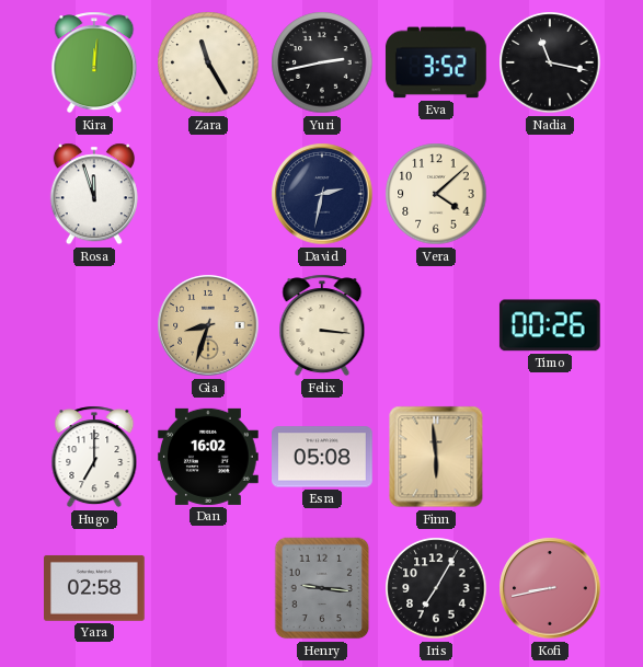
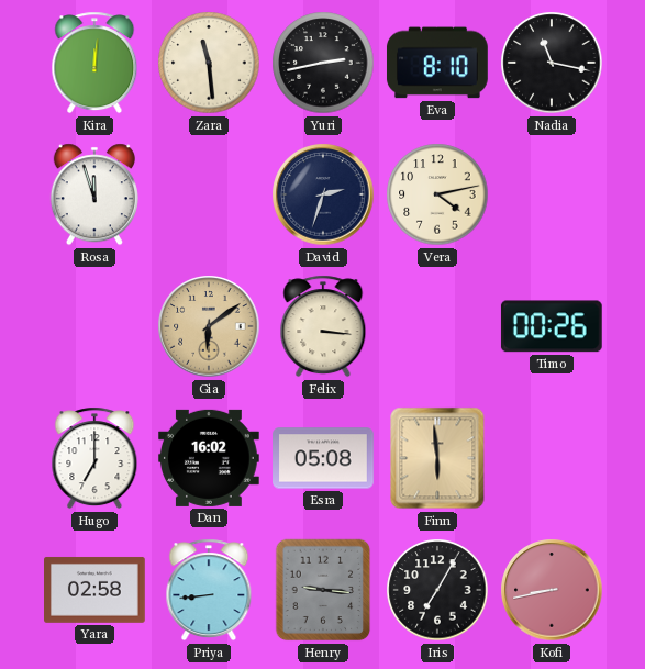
Zara: 11:25 -> 11:29
Eva: 3:52 -> 8:10
David: 2:32 -> 2:33
Vera: 4:08 -> 4:13
Gia: 8:33 -> 6:09
Priya: none -> 8:44
